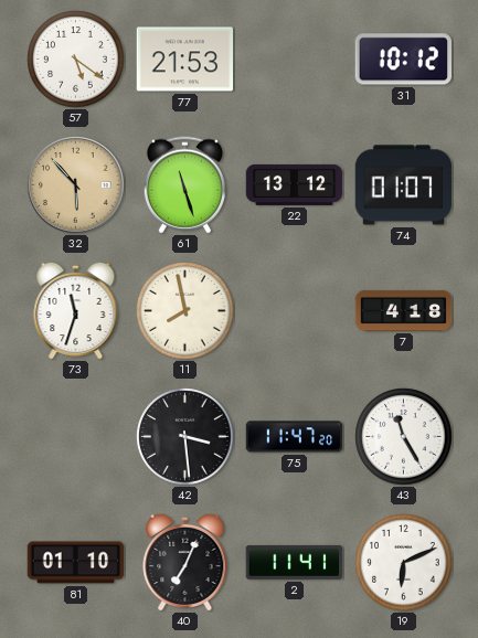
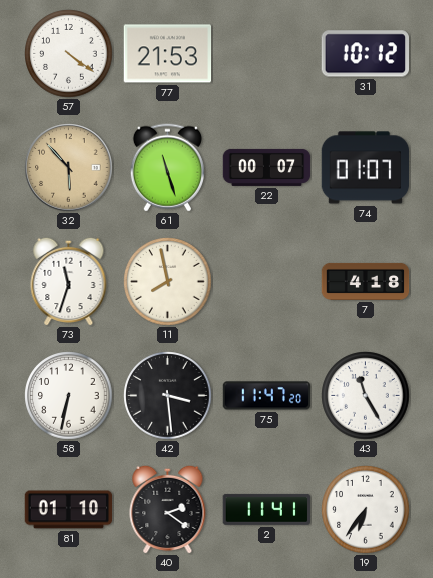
57: 5:21 -> 4:21
22: 13:12 -> 00:07
58: none -> 6:32
40: 7:04 -> 2:21
19: 6:11 -> 6:36
